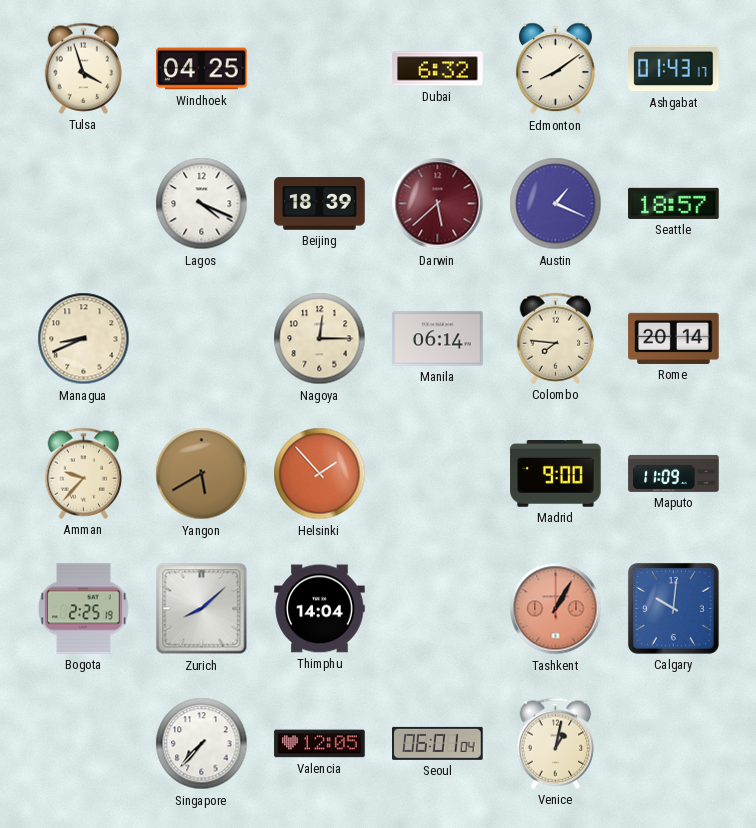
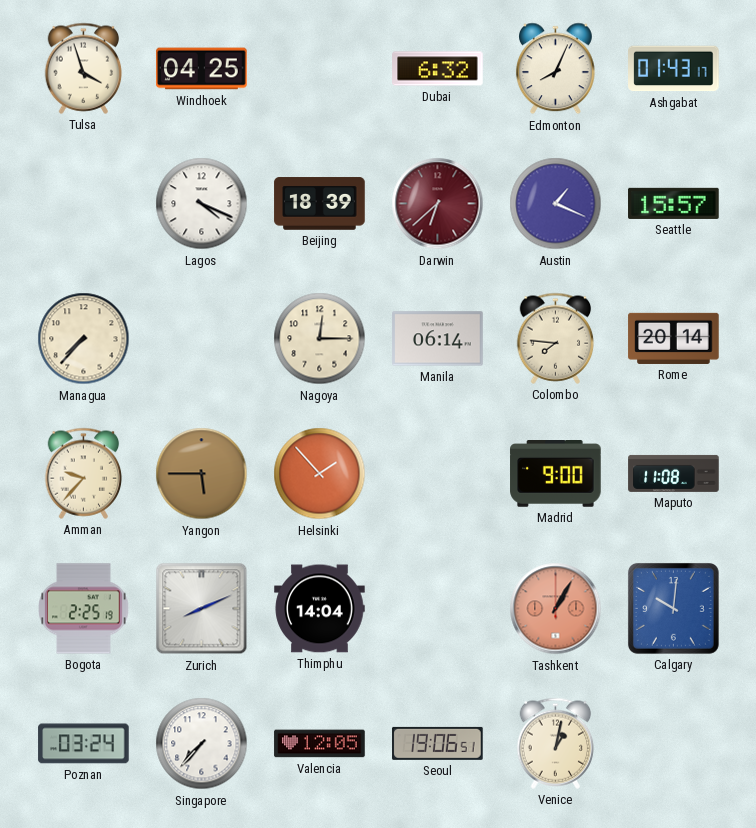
Edmonton: 8:09 -> 8:04
Darwin: 5:38 -> 6:38
Seattle: 18:57 -> 15:57
Managua: 8:41 -> 7:37
Yangon: 5:40 -> 5:45
Maputo: 11:09 -> 11:08
Zurich: 8:08 -> 8:11
Poznan: none -> 03:24
Seoul: 06:01 -> 19:06
